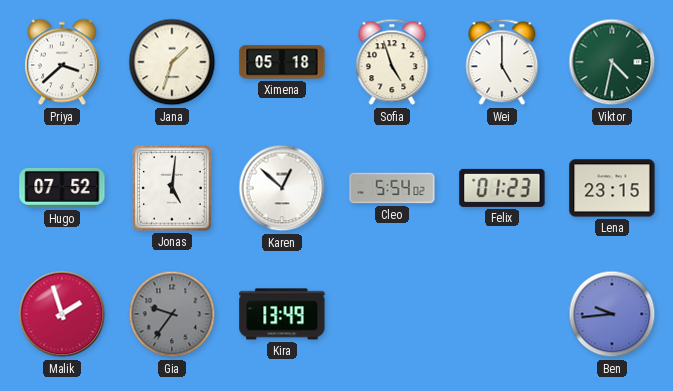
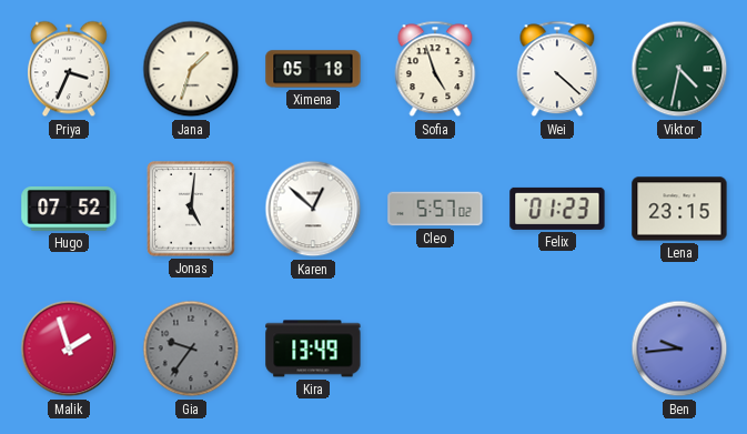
Priya: 3:38 -> 3:34
Wei: 5:00 -> 4:22
Cleo: 5:54 -> 5:57
